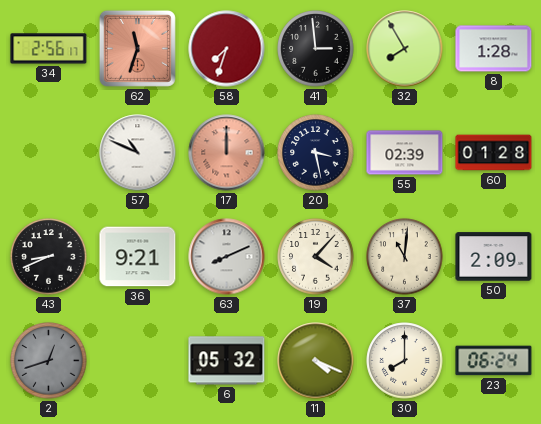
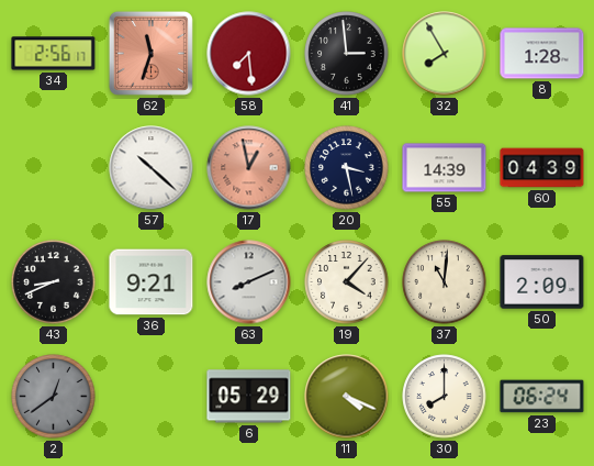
58: 7:33 -> 7:29
57: 10:49 -> 10:22
17: 12:00 -> 12:58
55: 02:39 -> 14:39
60: 01:28 -> 04:39
2: 12:42 -> 12:39
6: 05:32 -> 05:29
